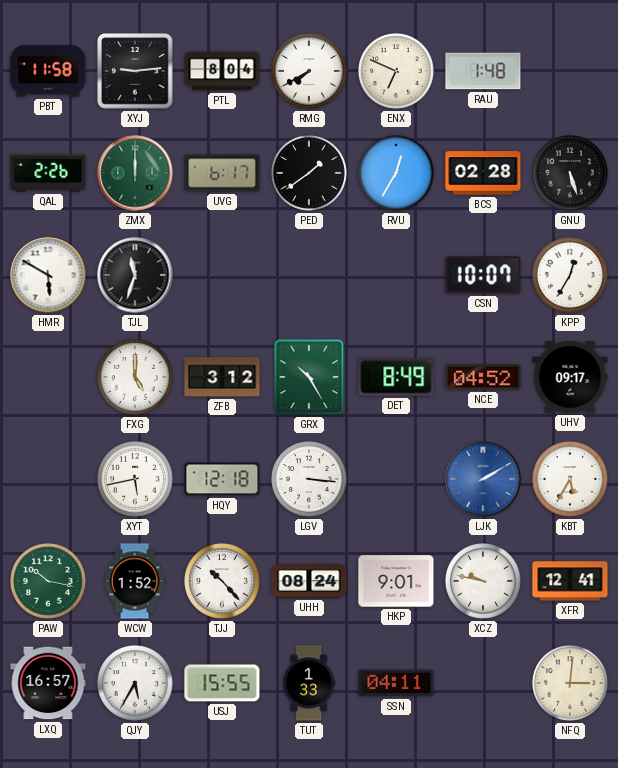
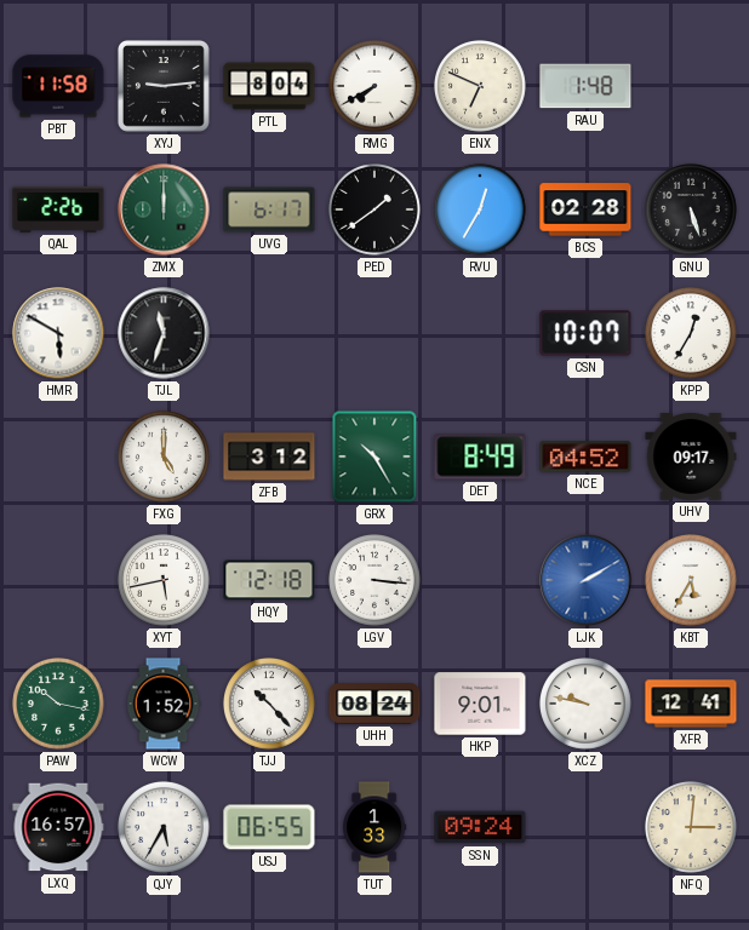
USJ: 15:55 -> 06:55
SSN: 04:11 -> 09:24
